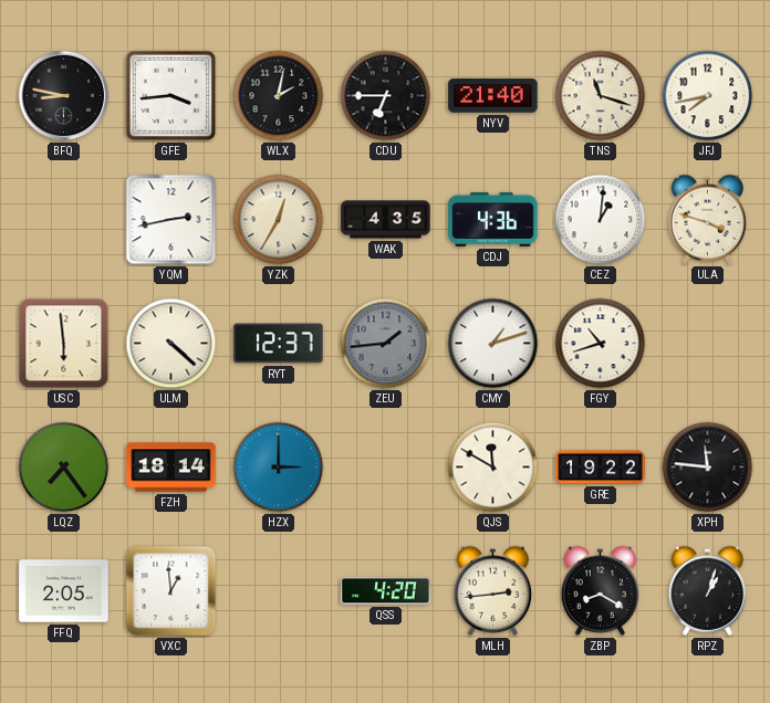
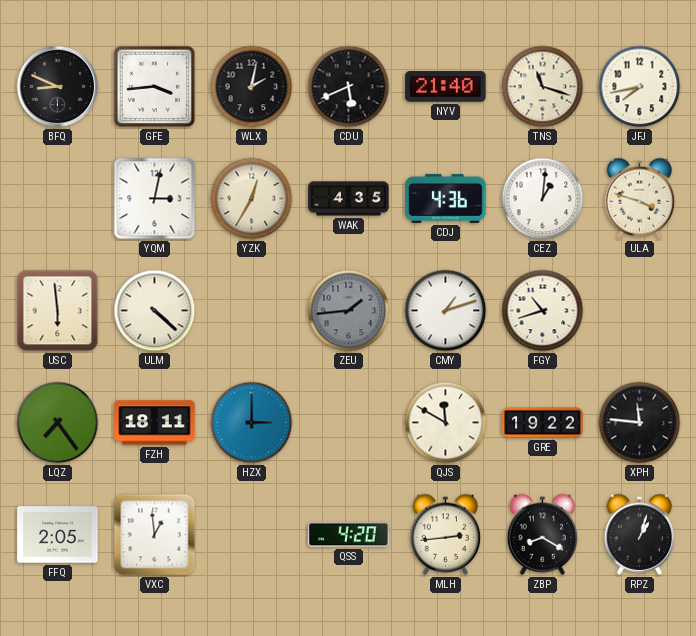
BFQ: 8:47 -> 8:49
CDU: 6:45 -> 5:41
YQM: 2:43 -> 3:02
RYT: 12:37 -> none
FZH: 18:14 -> 18:11
